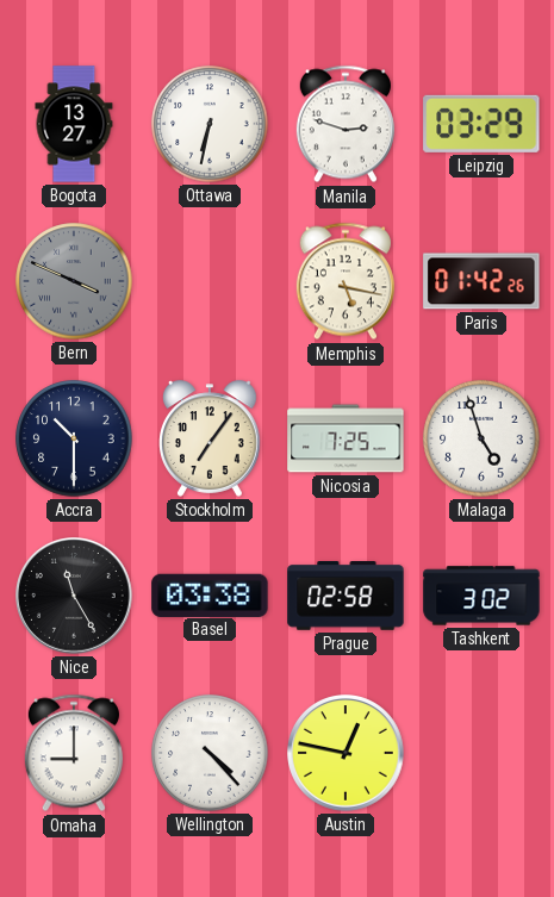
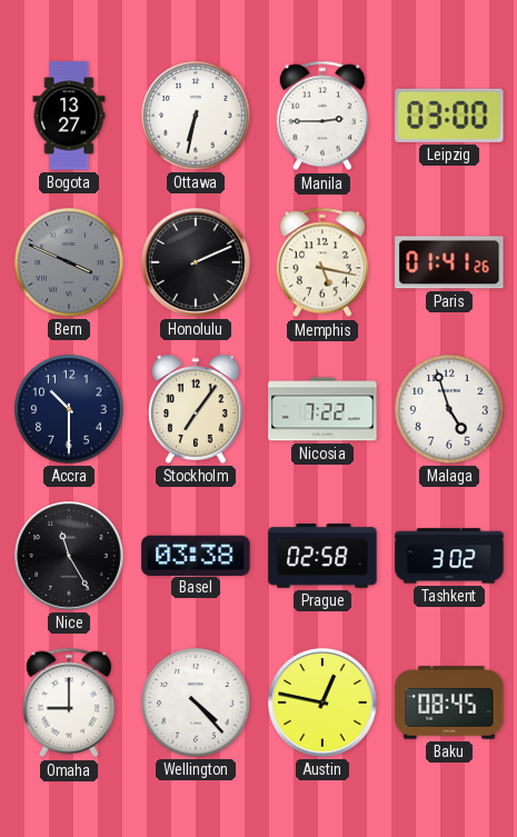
Manila: 2:48 -> 2:45
Leipzig: 03:29 -> 03:00
Honolulu: none -> 2:11
Paris: 01:42 -> 01:41
Nicosia: 7:25 -> 7:22
Baku: none -> 08:45
